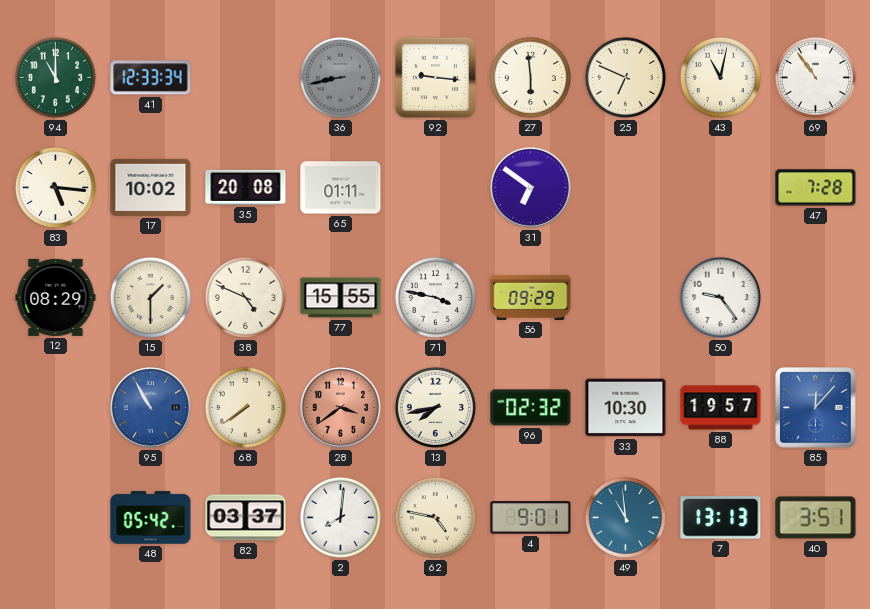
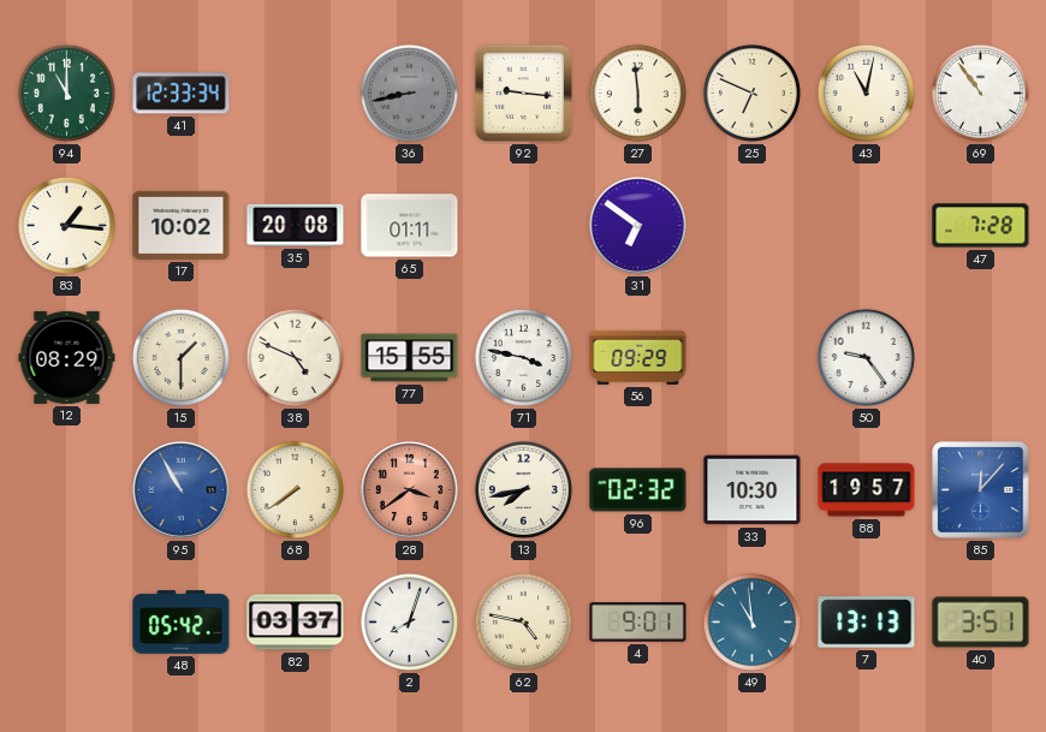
83: 5:16 -> 1:16
2: 8:01 -> 8:03
